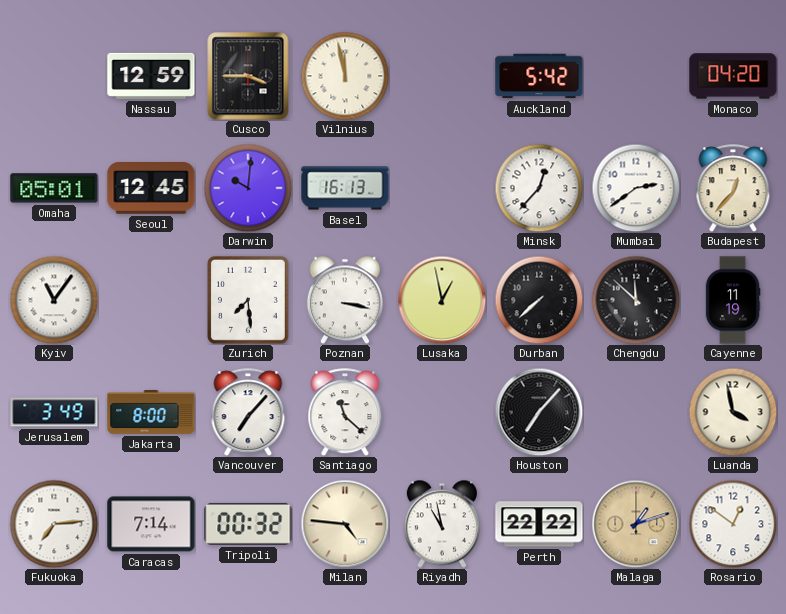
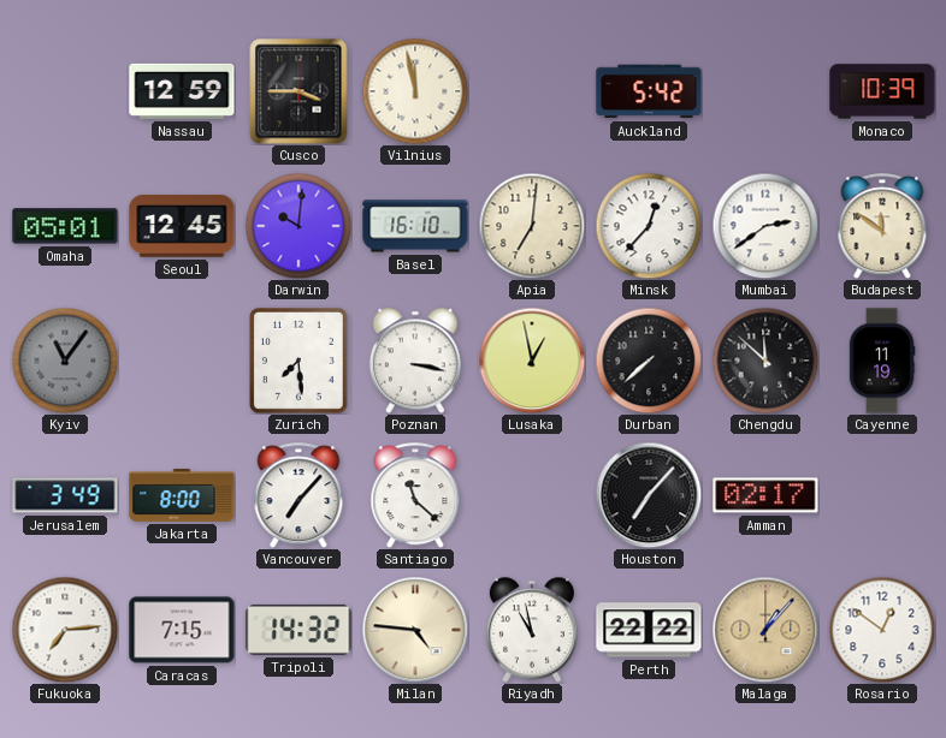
Monaco: 04:20 -> 10:39
Basel: 16:13 -> 16:10
Apia: none -> 7:01
Budapest: 12:37 -> 11:51
Kyiv dial: white -> grey
Amman: none -> 02:17
Luanda: 3:58 -> none
Caracas: 7:14 -> 7:15
Tripoli: 00:32 -> 14:32
Malaga: 1:12 -> 1:07
